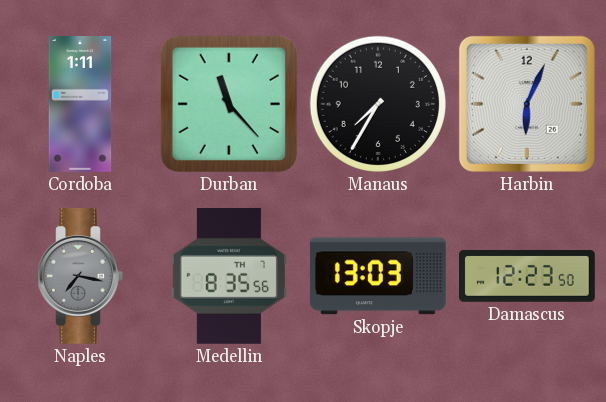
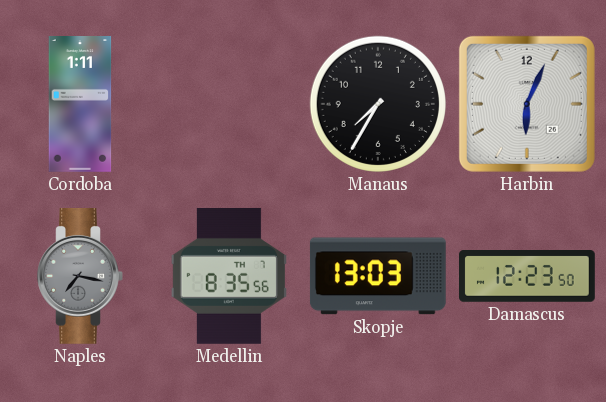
Durban: 11:23 -> none
